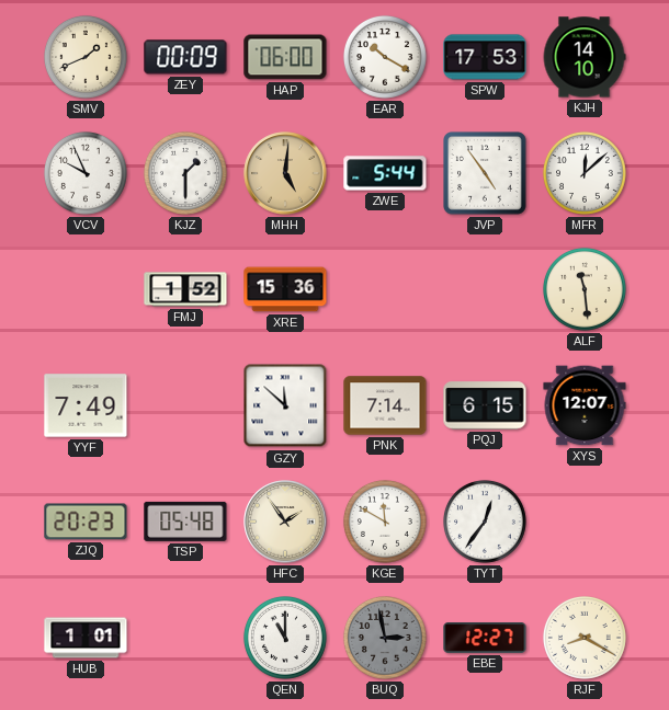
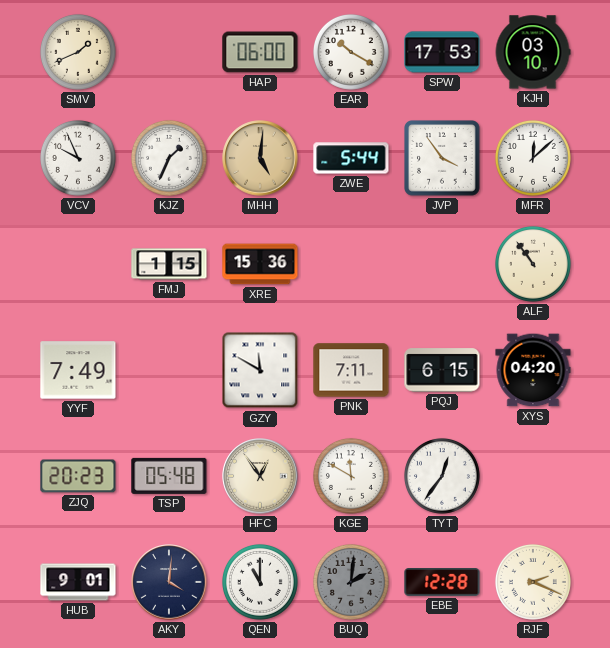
ZEY: 00:09 -> none
KJH: 14:10 -> 03:10
KJZ: 1:30 -> 1:34
JVP: 4:54 -> 3:54
FMJ: 1:52 -> 1:15
ALF: 11:29 -> 10:54
GZY: 11:52 -> 11:50
PNK: 7:14 -> 7:11
XYS: 12:07 -> 04:20
HFC: 1:54 -> 12:54
HUB: 1:01 -> 9:01
AKY: none -> 4:01
BUQ: 2:58 -> 2:01
EBE: 12:27 -> 12:28
RJF: 8:20 -> 2:19
